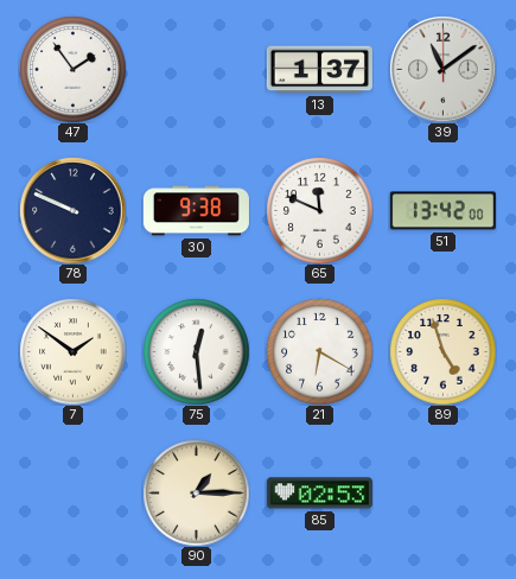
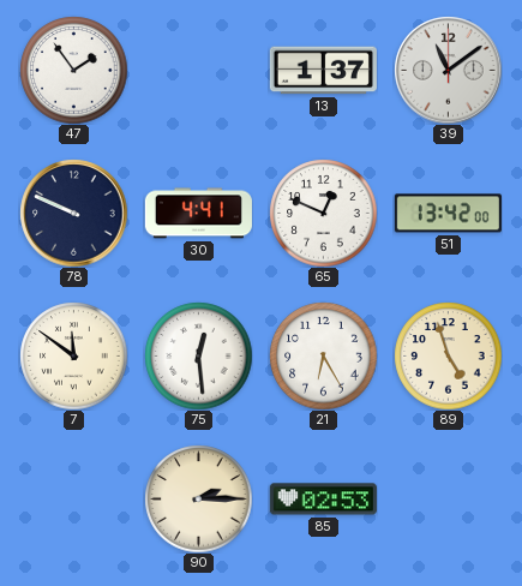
30: 9:38 -> 4:41
65: 11:49 -> 12:49
7: 1:51 -> 11:51
21: 6:20 -> 6:25
90: 1:15 -> 2:15
